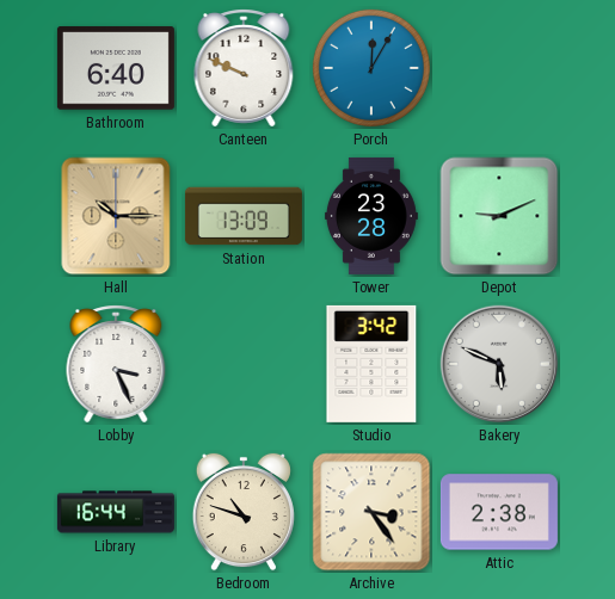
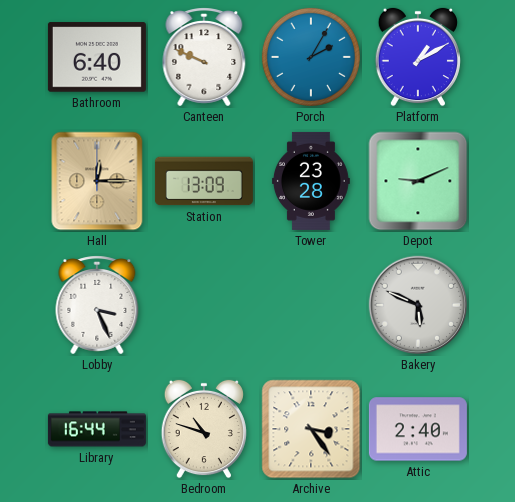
Porch: 12:05 -> 2:05
Platform: none -> 1:10
Hall: 10:15 -> 12:15
Studio: 3:42 -> none
Attic: 2:38 -> 2:40
